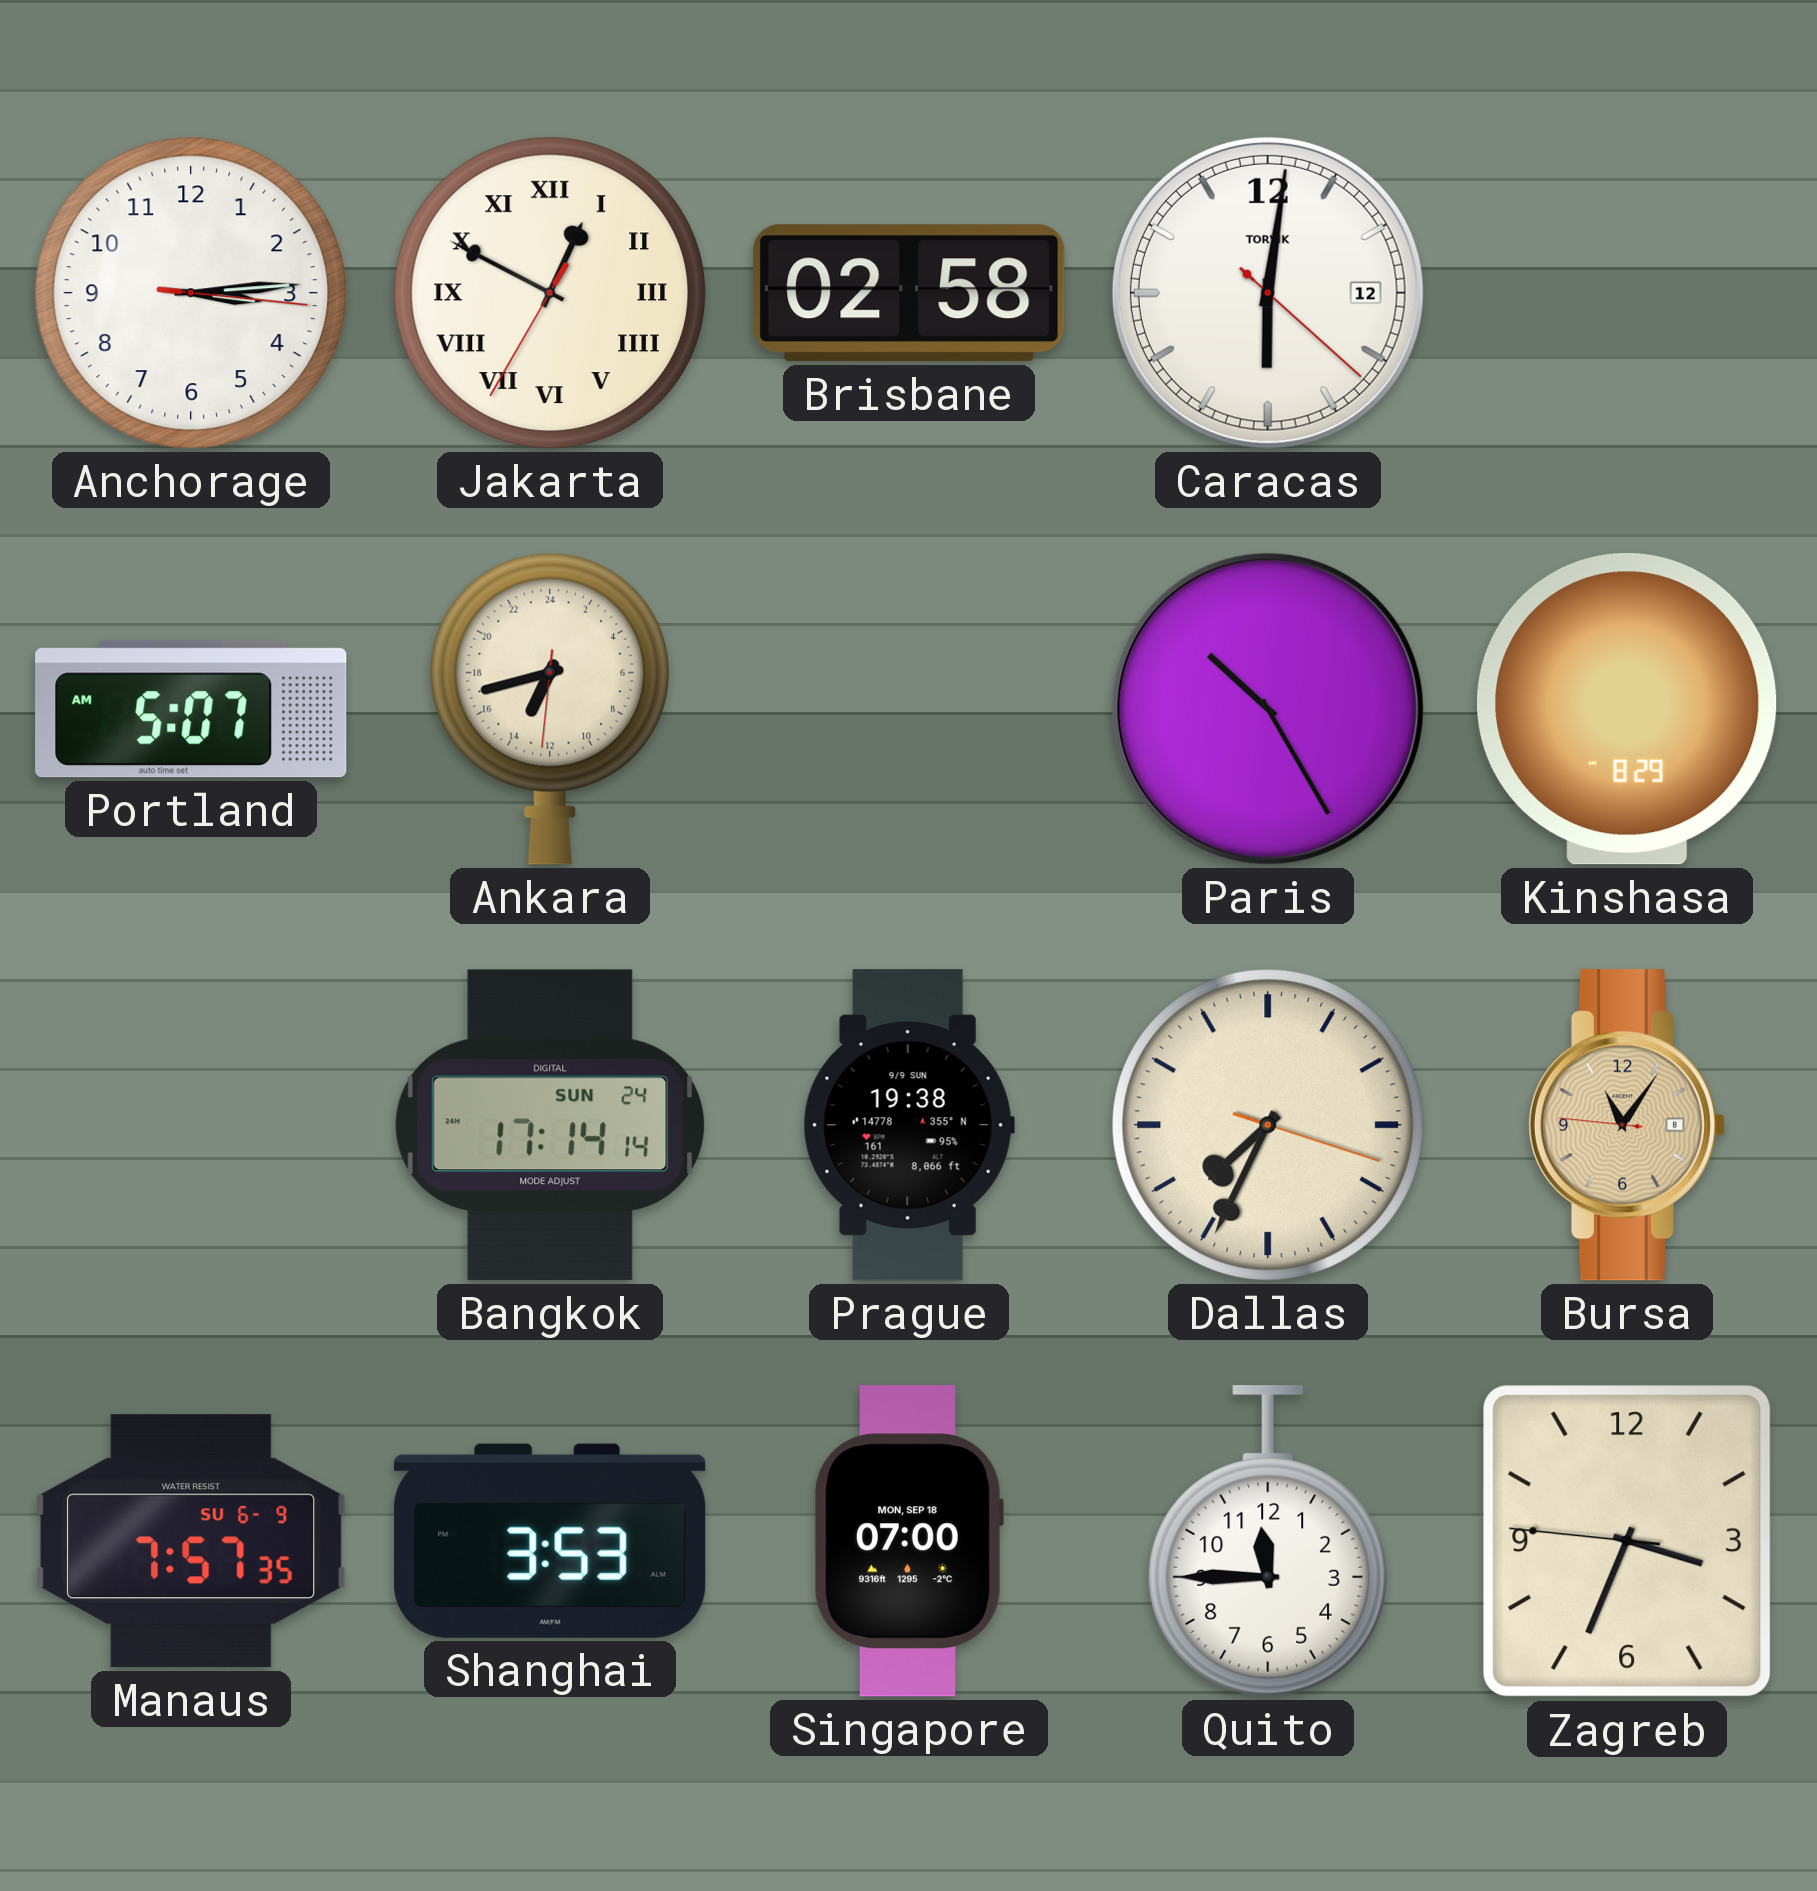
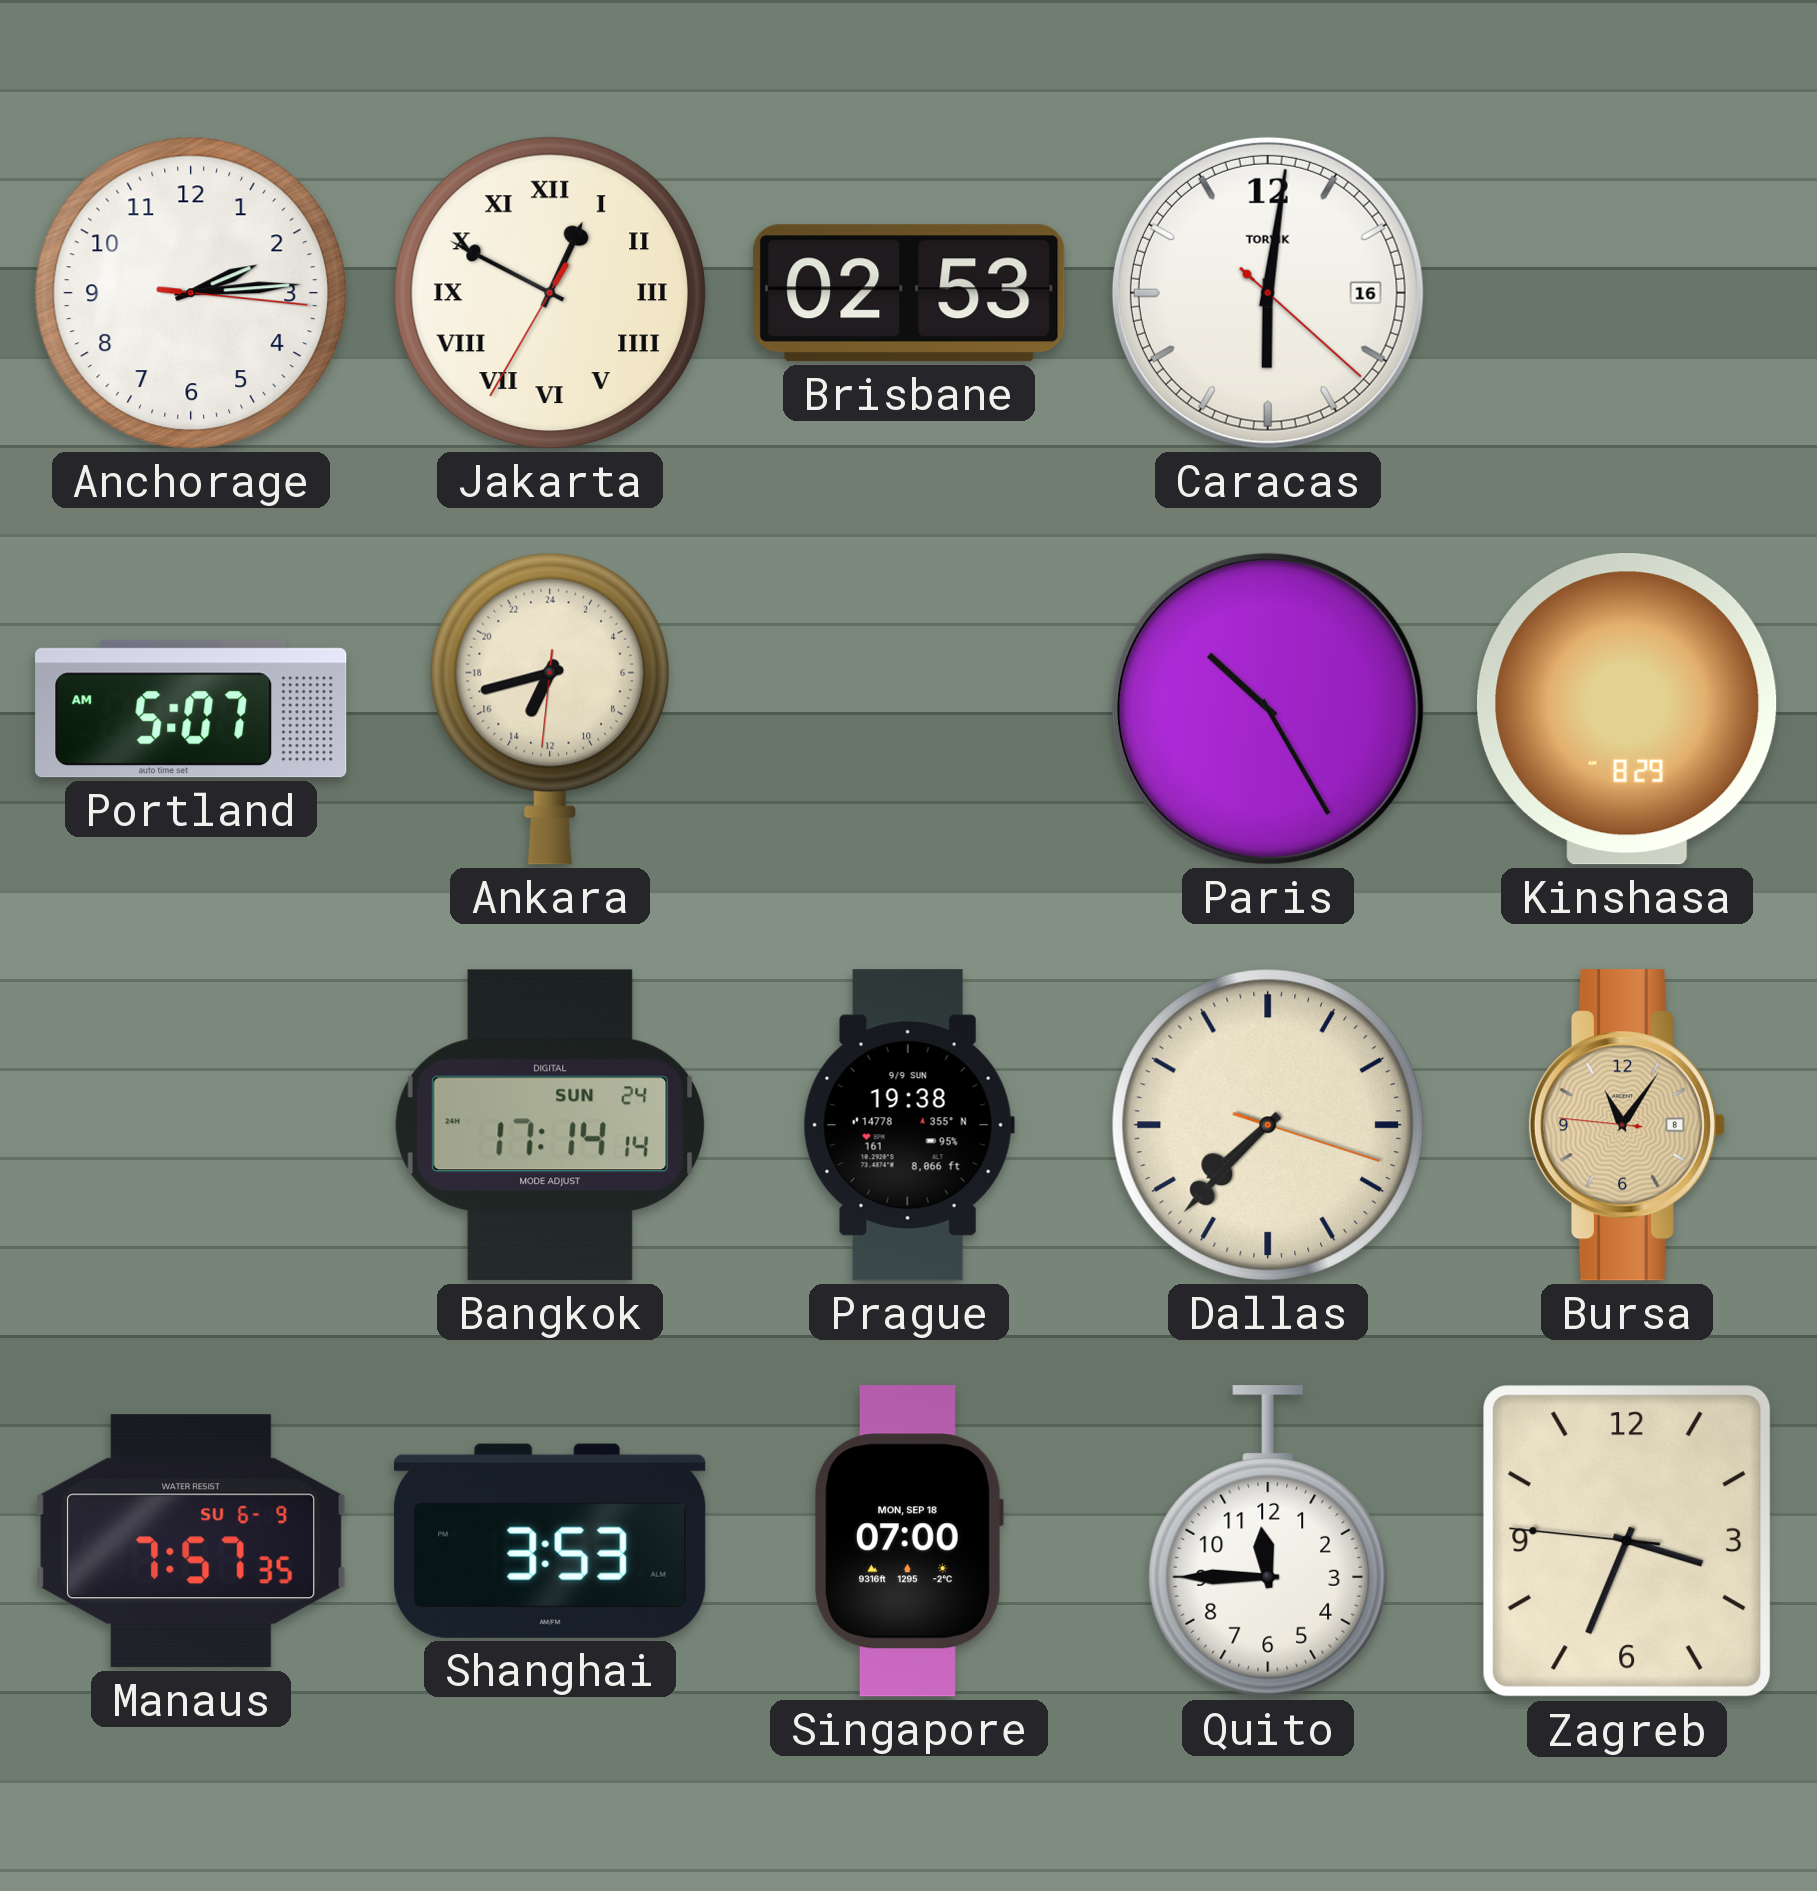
Anchorage: 3:14 -> 2:14
Brisbane: 02:58 -> 02:53
Caracas date: 12 -> 16
Dallas: 7:34 -> 7:37
